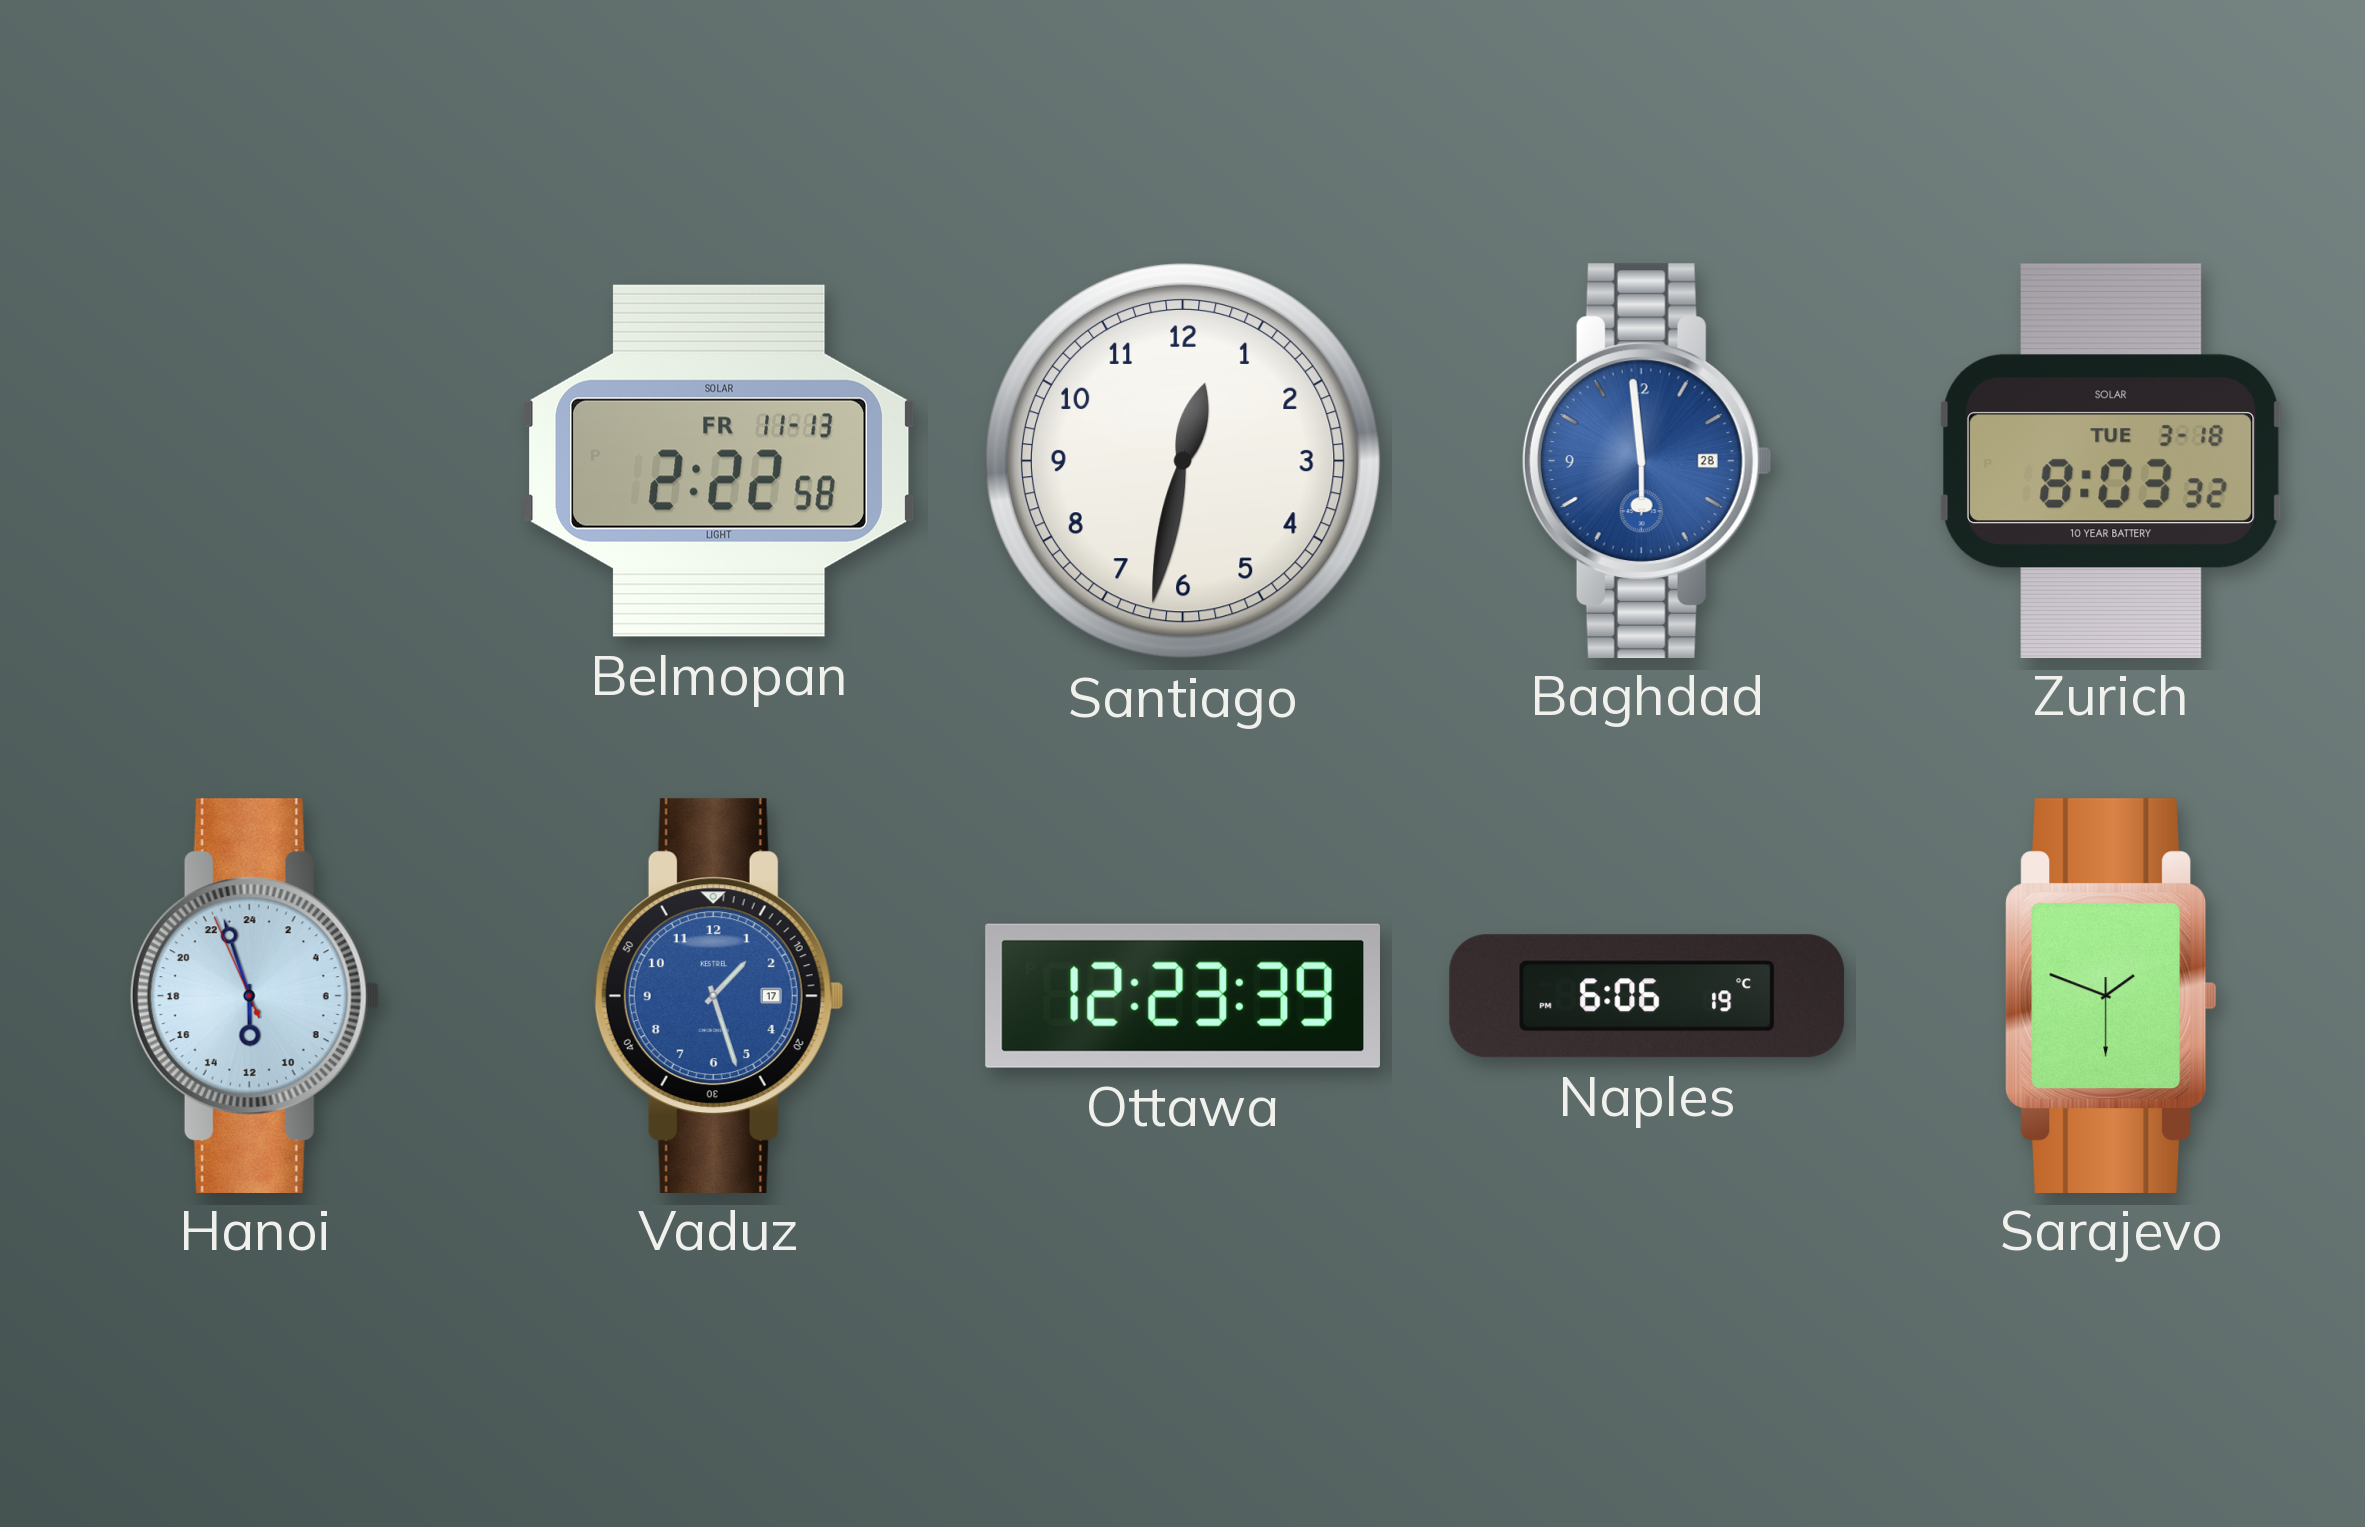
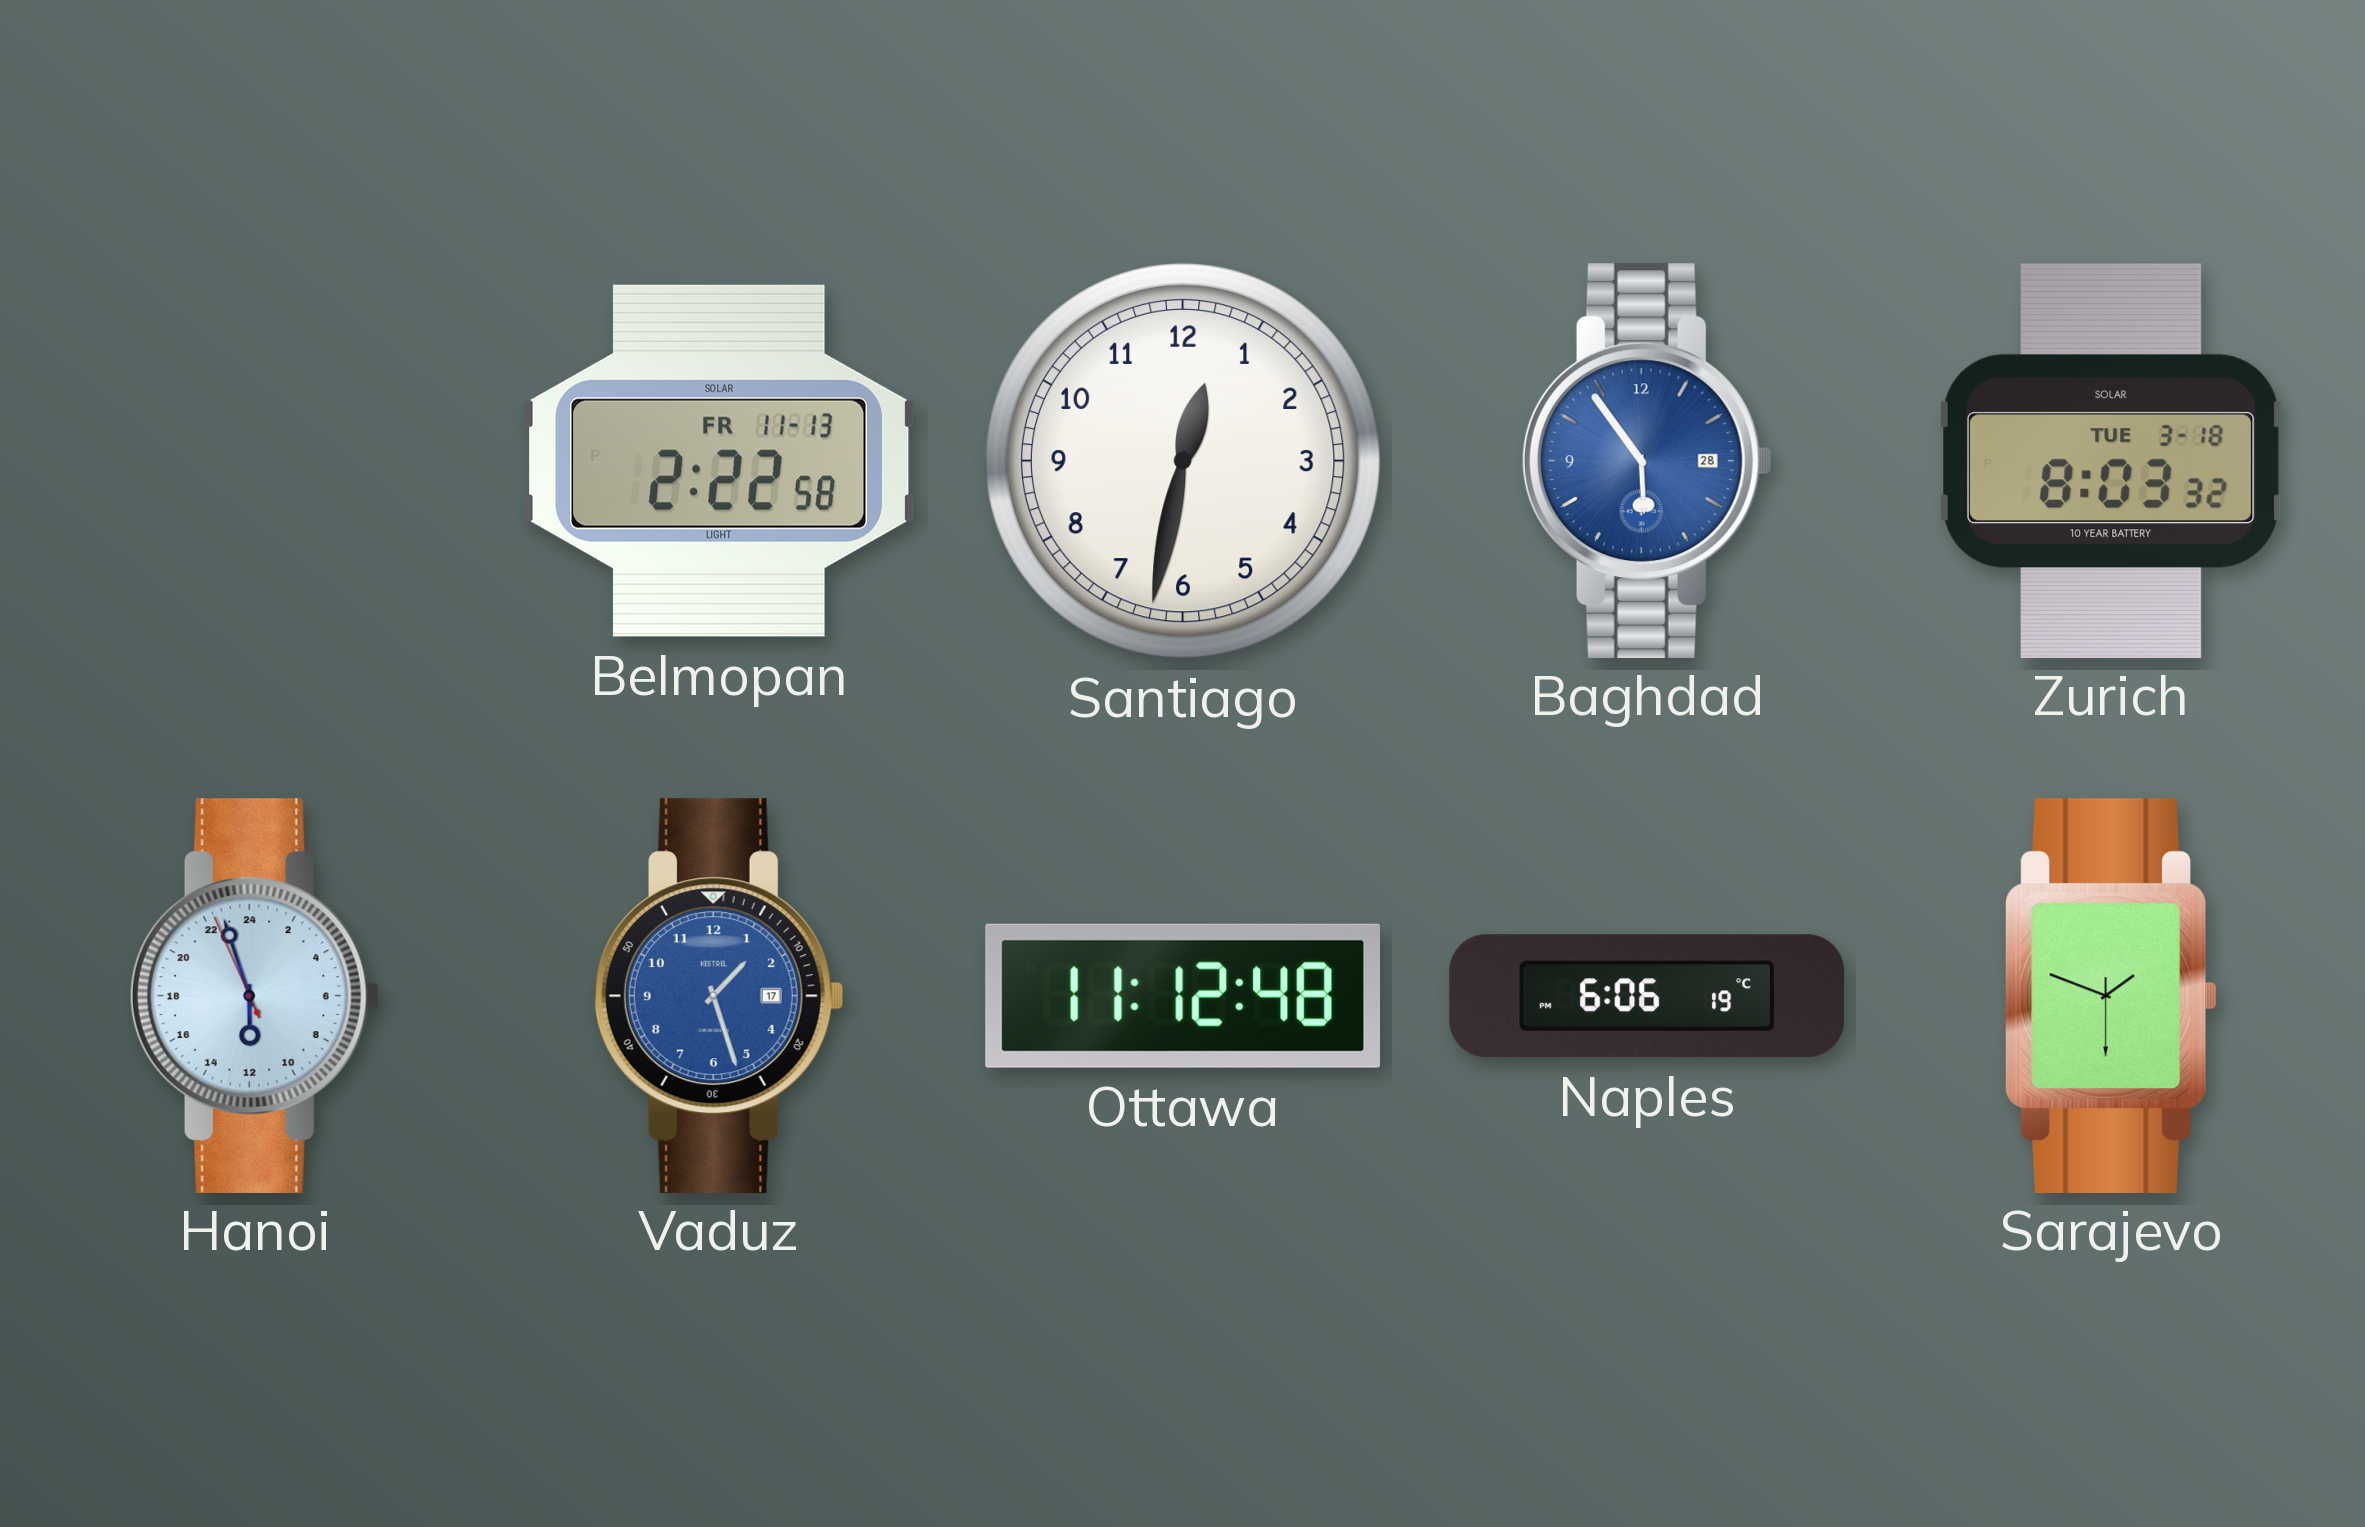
Baghdad: 5:59 -> 5:54
Ottawa: 12:23 -> 11:12
